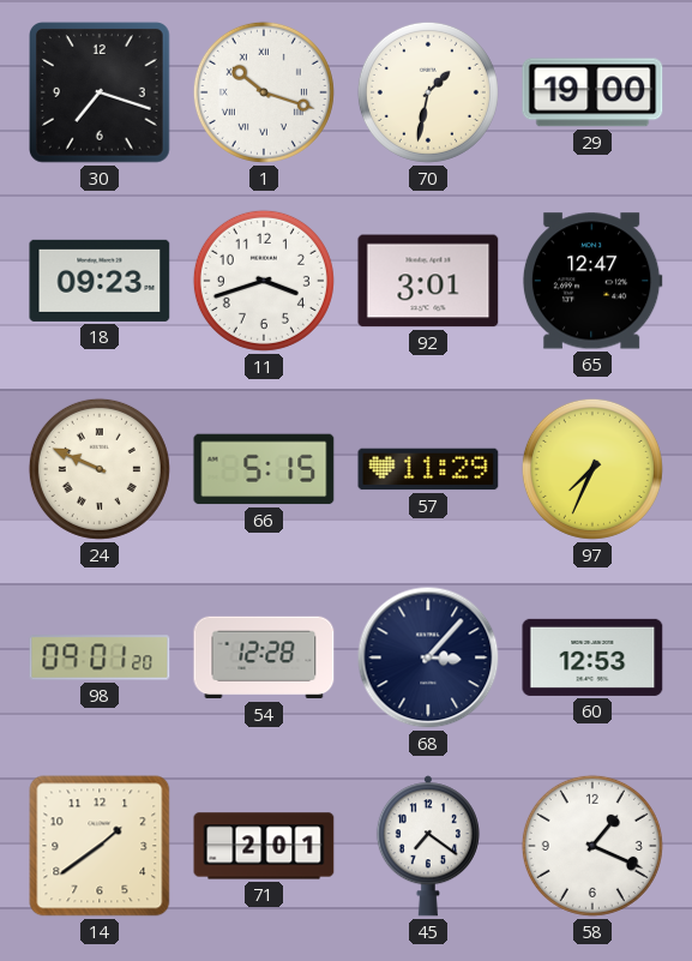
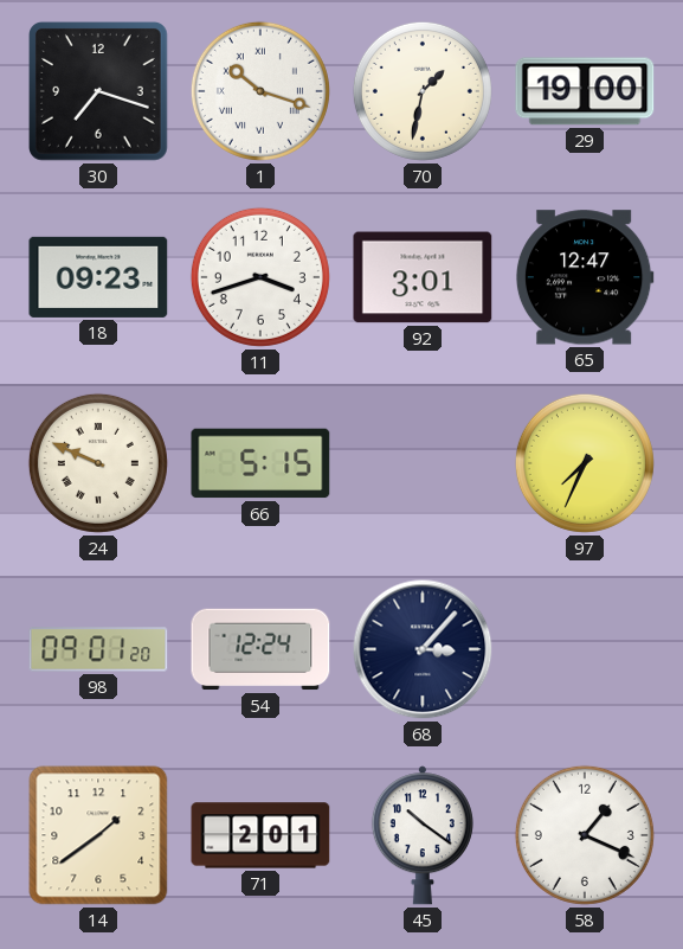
57: 11:29 -> none
54: 12:28 -> 12:24
60: 12:53 -> none
45: 7:21 -> 10:21
